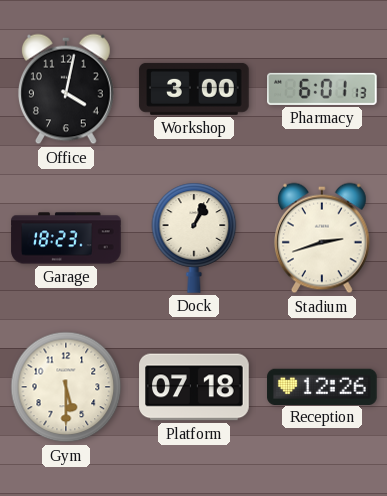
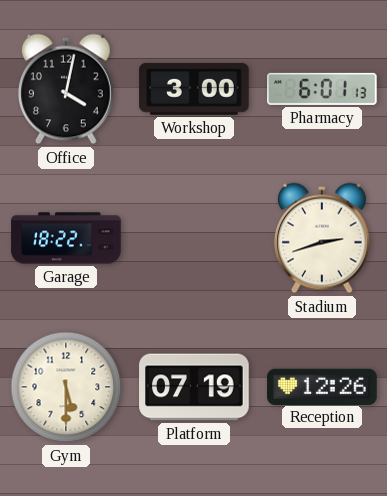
Garage: 18:23 -> 18:22
Dock: 1:04 -> none
Platform: 07:18 -> 07:19
